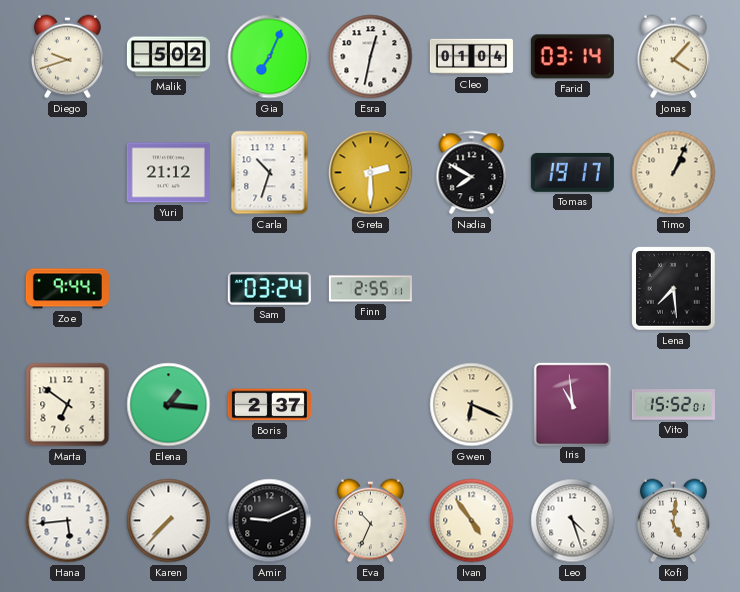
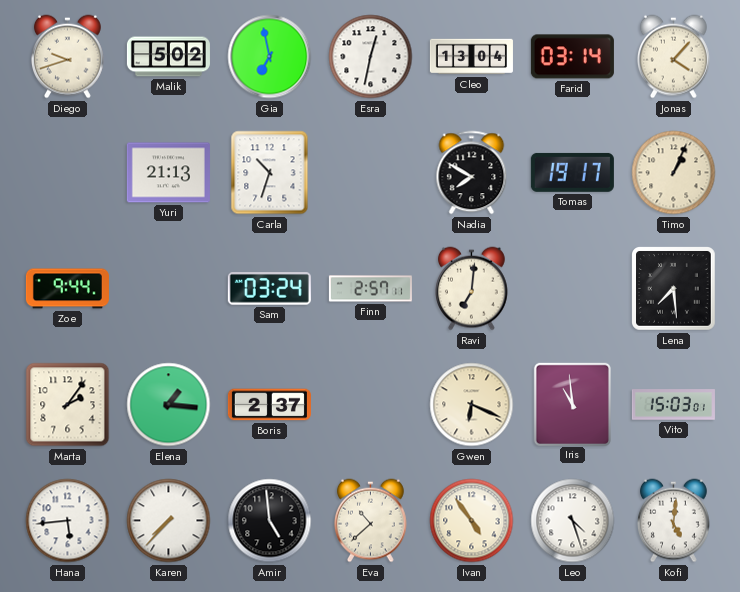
Gia: 7:04 -> 6:58
Cleo: 01:04 -> 13:04
Yuri: 21:12 -> 21:13
Greta: 2:30 -> none
Finn: 2:55 -> 2:57
Ravi: none -> 7:01
Marta: 6:51 -> 2:06
Vito: 15:52 -> 15:03
Amir: 9:11 -> 4:59
Eva: 10:34 -> 10:38
